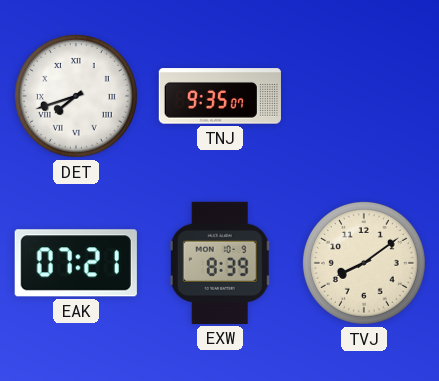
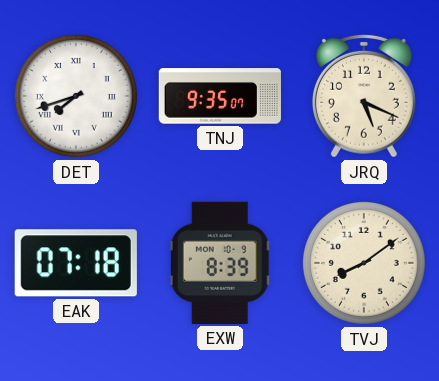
JRQ: none -> 5:19
EAK: 07:21 -> 07:18
